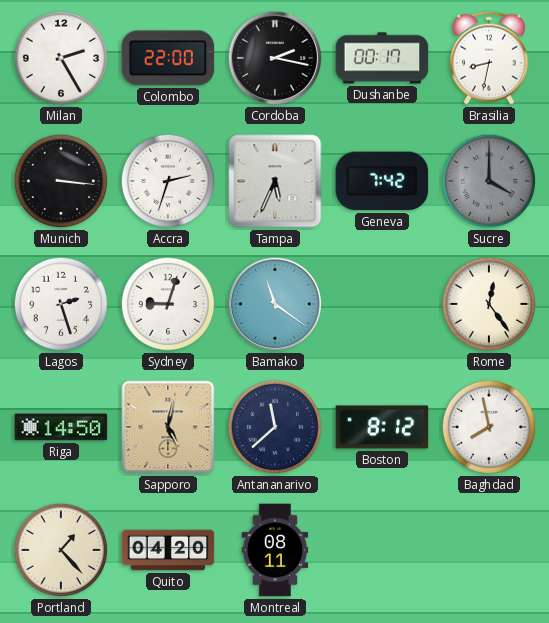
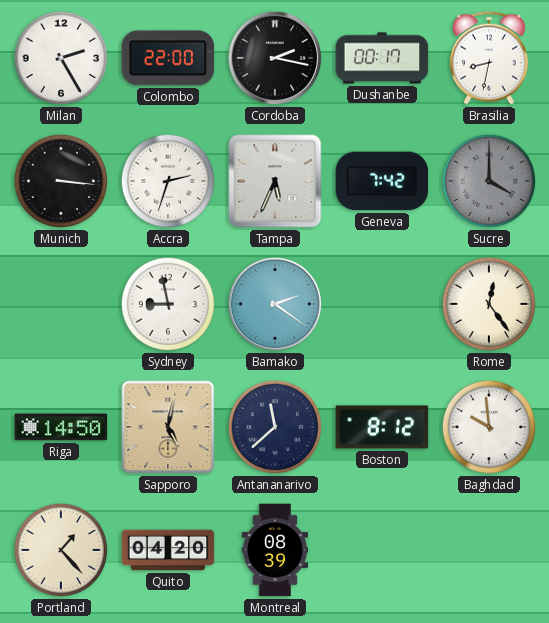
Lagos: 2:27 -> none
Sydney: 9:03 -> 8:58
Bamako: 11:21 -> 2:21
Baghdad: 7:58 -> 9:59
Montreal: 08:11 -> 08:39
